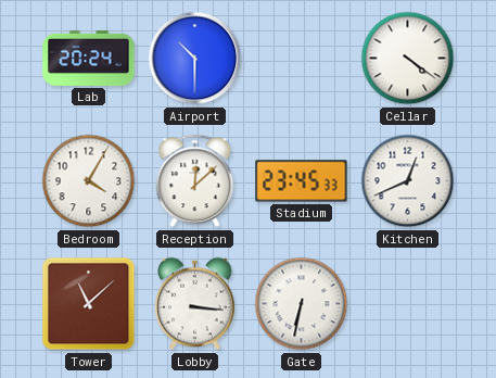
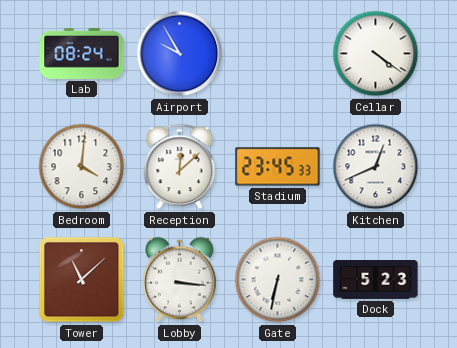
Lab: 20:24 -> 08:24
Airport: 10:30 -> 9:55
Bedroom: 4:05 -> 4:01
Dock: none -> 5:23
